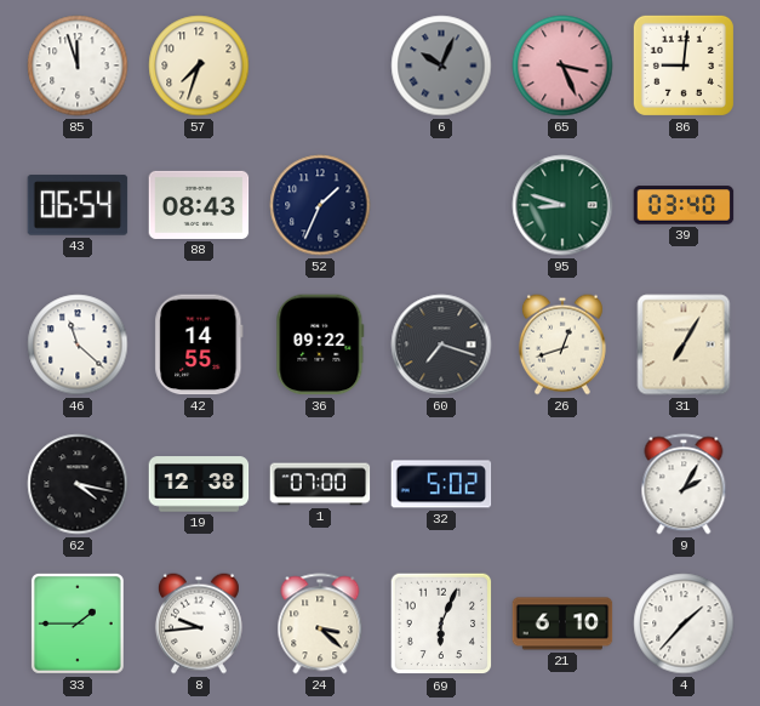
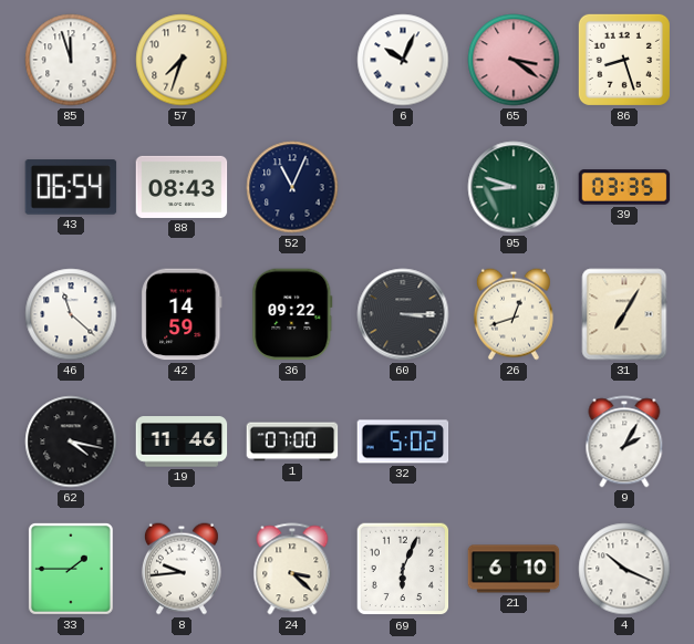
6 dial: grey -> white
65: 3:26 -> 3:21
86: 9:01 -> 8:27
52: 1:34 -> 11:04
39: 03:40 -> 03:35
42: 14:55 -> 14:59
60: 7:18 -> 3:15
19: 12:38 -> 11:46
4: 1:37 -> 10:19
